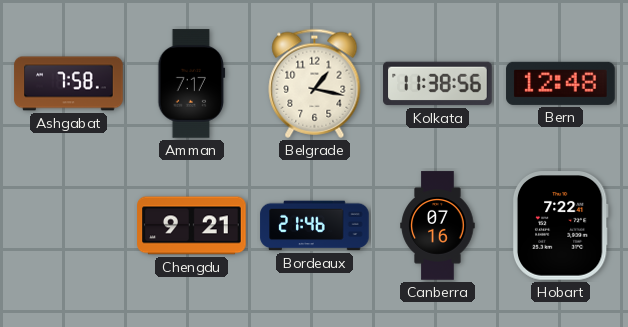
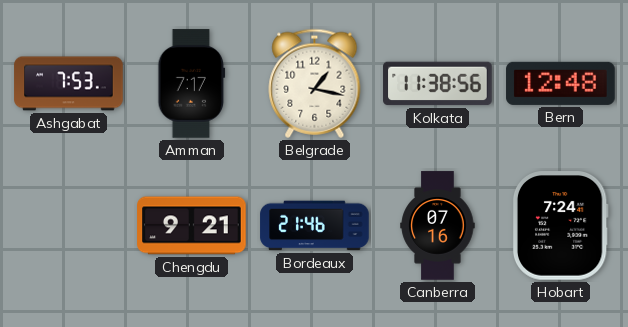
Ashgabat: 7:58 -> 7:53
Hobart: 7:22 -> 7:24
